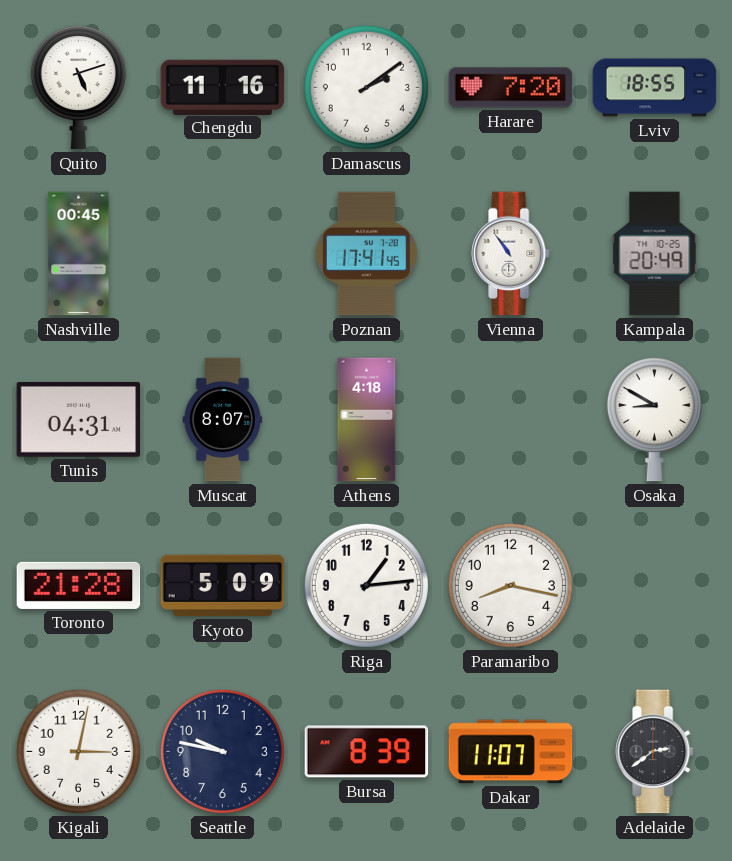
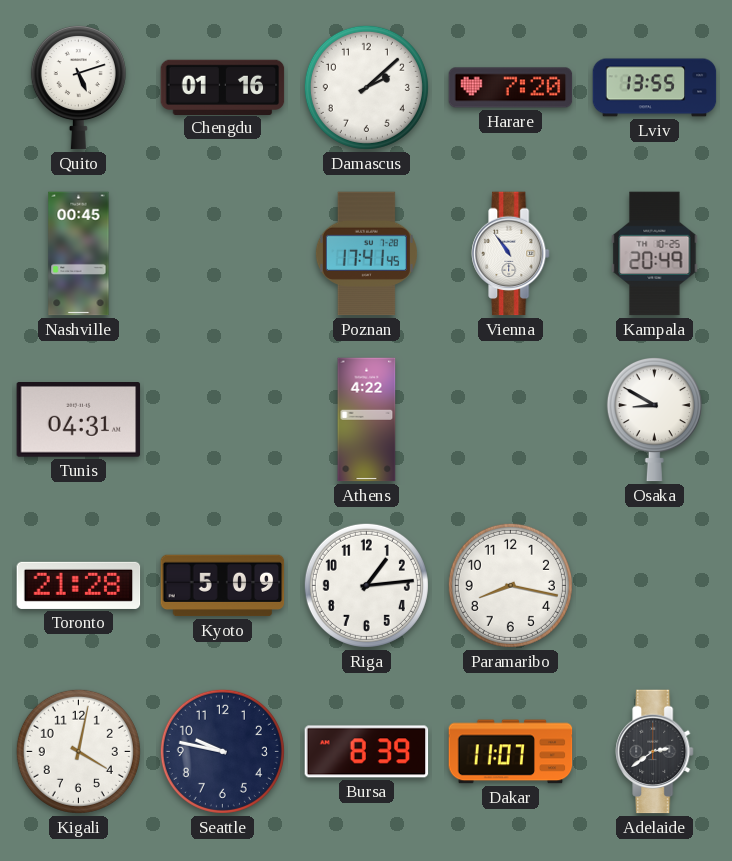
Chengdu: 11:16 -> 01:16
Damascus: 2:09 -> 2:08
Lviv: 18:55 -> 13:55
Muscat: 8:07 -> none
Athens: 4:18 -> 4:22
Kigali: 3:02 -> 4:02
